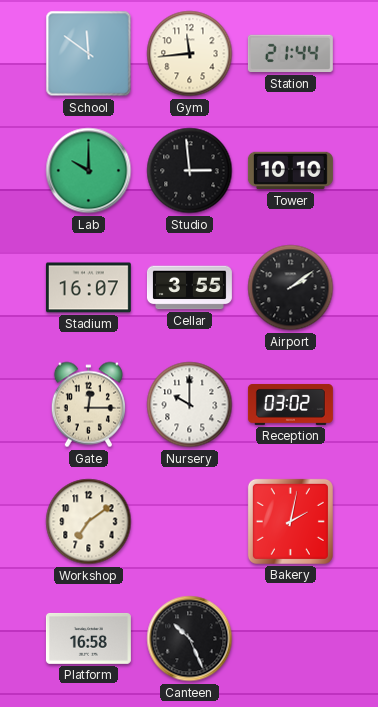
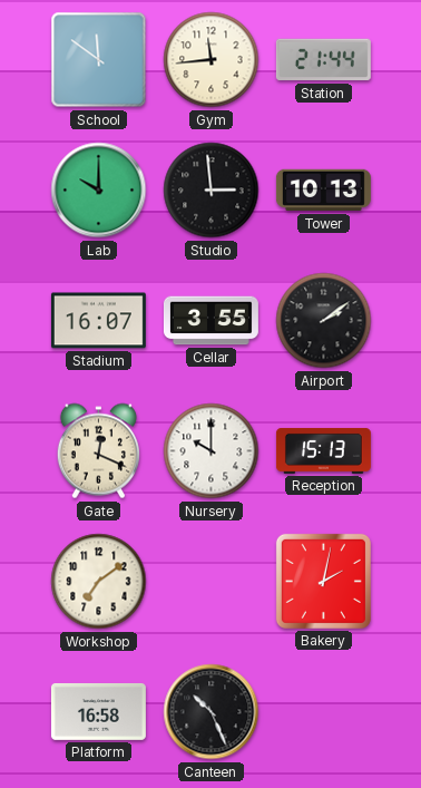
Tower: 10:10 -> 10:13
Gate: 12:15 -> 12:19
Reception: 03:02 -> 15:13
